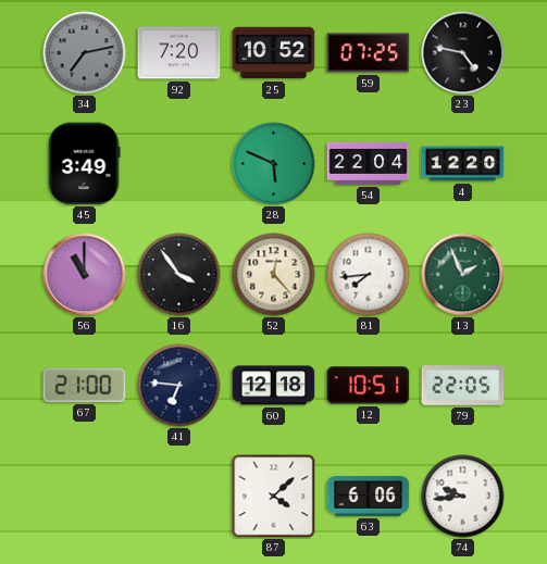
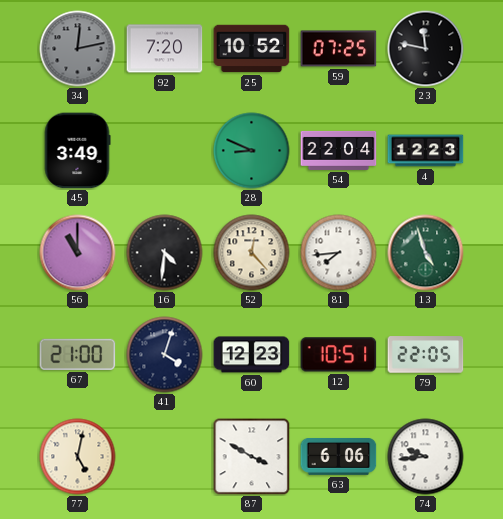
34: 7:13 -> 12:13
23: 4:47 -> 11:47
28: 5:49 -> 8:49
4: 12:20 -> 12:23
16: 3:54 -> 4:31
13: 1:56 -> 4:57
41: 6:46 -> 4:03
60: 12:18 -> 12:23
77: none -> 5:02
87: 4:08 -> 3:50
